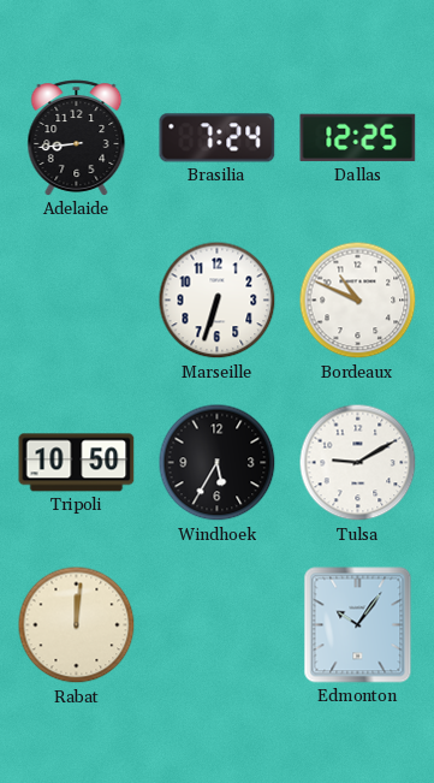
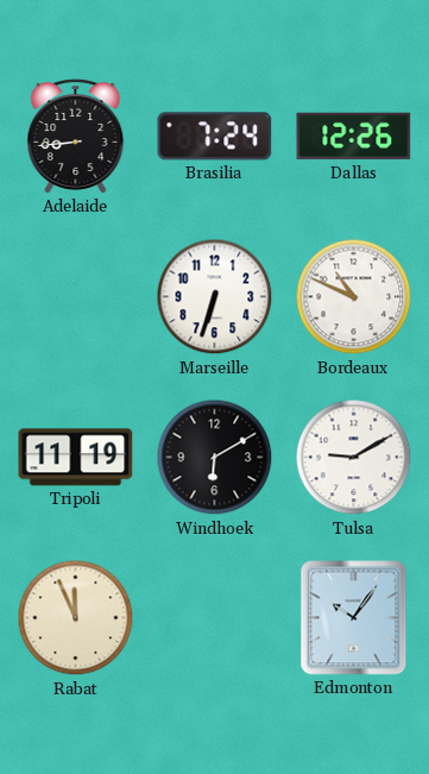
Dallas: 12:25 -> 12:26
Tripoli: 10:50 -> 11:19
Windhoek: 5:35 -> 6:10
Rabat: 12:01 -> 11:56
